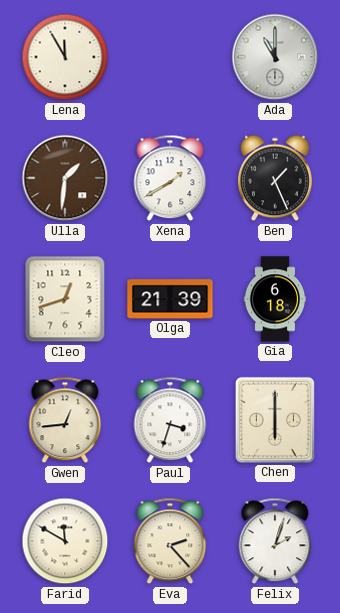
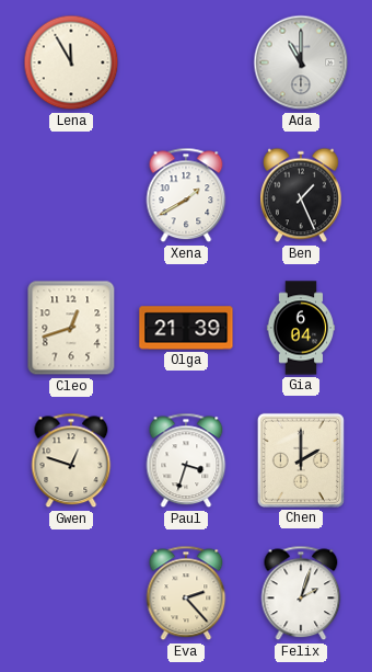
Ulla: 1:31 -> none
Gia: 6:18 -> 6:04
Gwen: 12:44 -> 12:48
Chen: 6:00 -> 2:00
Farid: 11:50 -> none
